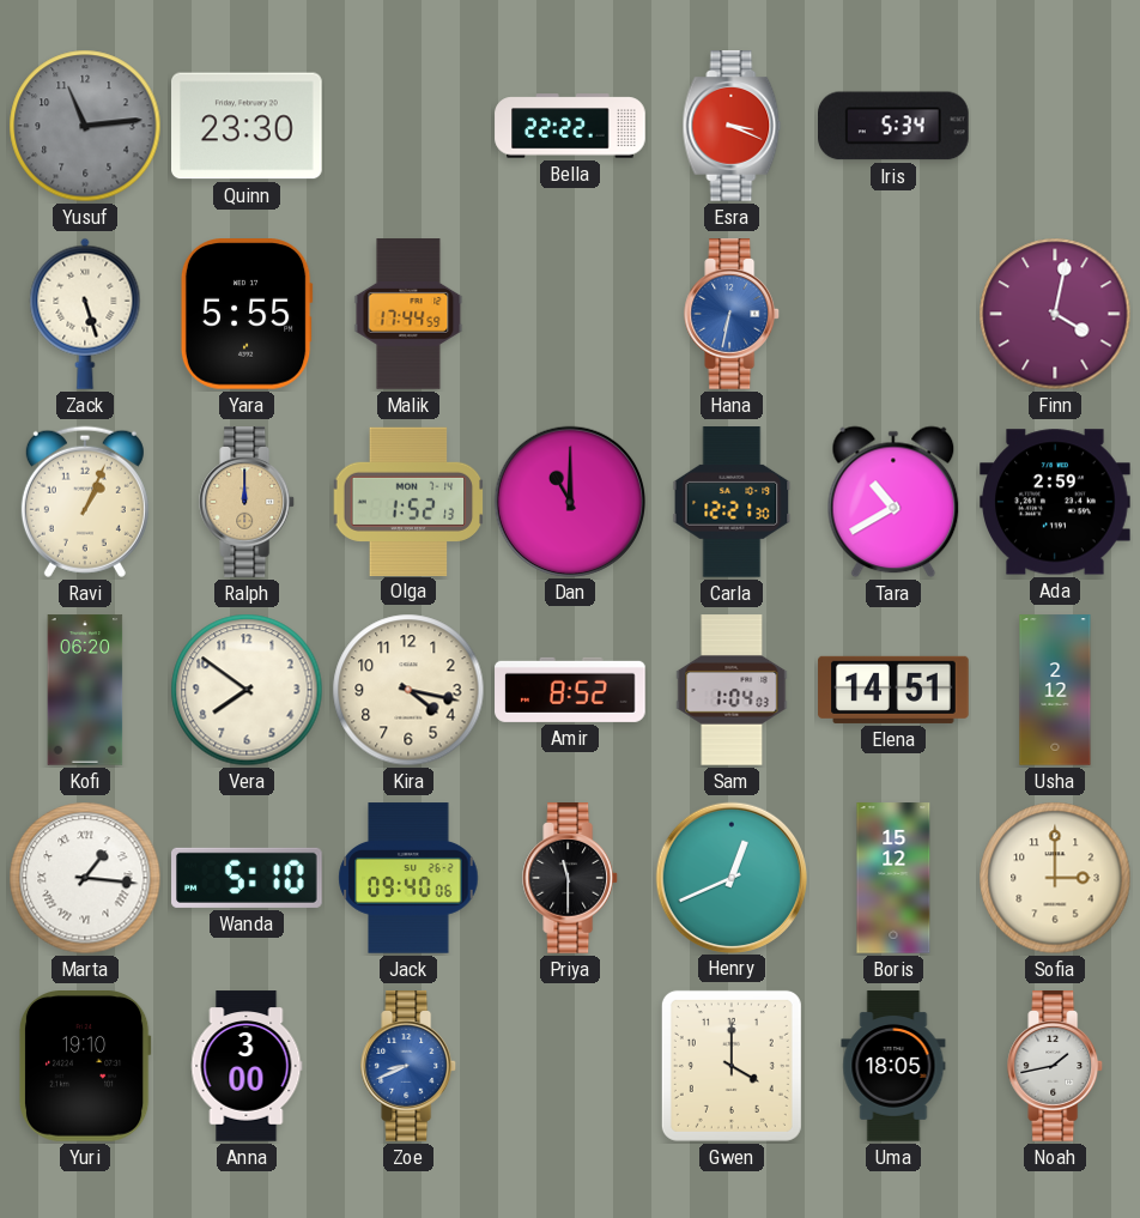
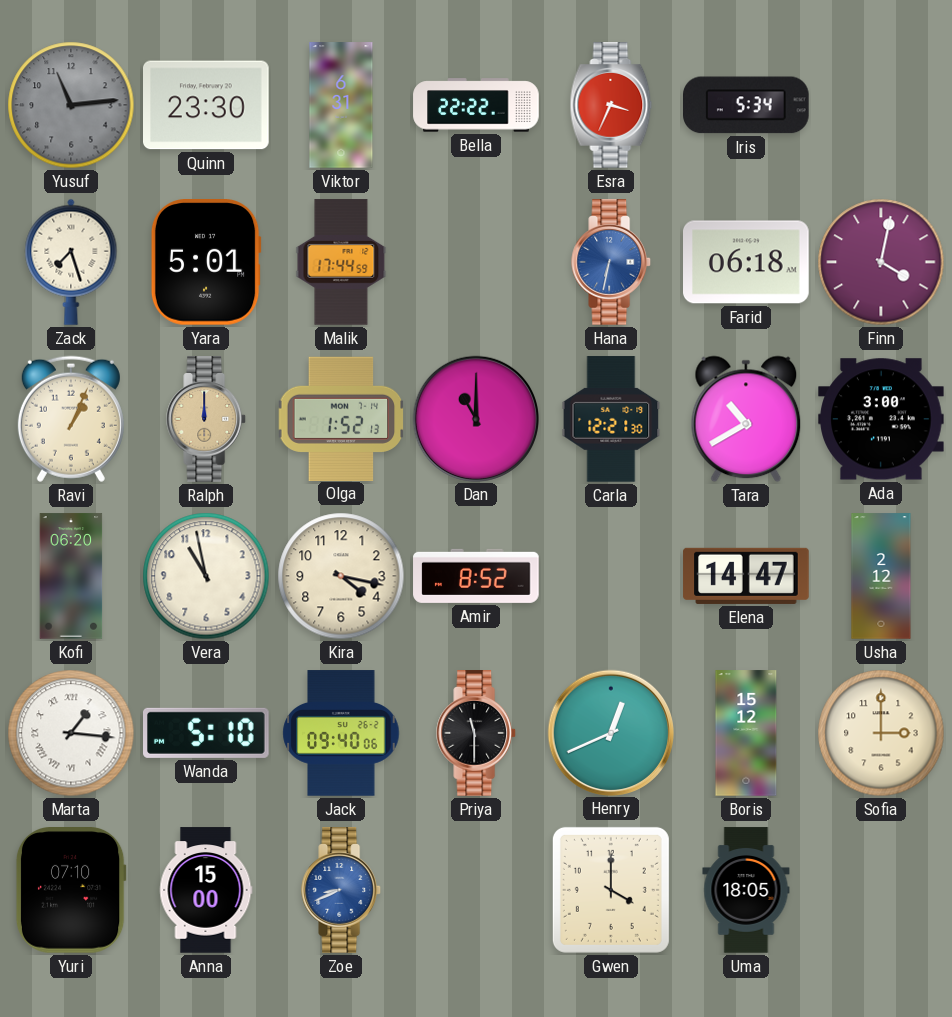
Viktor: none -> 6:31
Esra: 3:19 -> 3:34
Zack: 5:27 -> 7:27
Yara: 5:55 -> 5:01
Farid: none -> 06:18
Ada: 2:59 -> 3:00
Vera: 7:51 -> 10:58
Sam: 1:04 -> none
Elena: 14:51 -> 14:47
Yuri: 19:10 -> 07:10
Anna: 3:00 -> 15:00
Noah: 1:43 -> none
